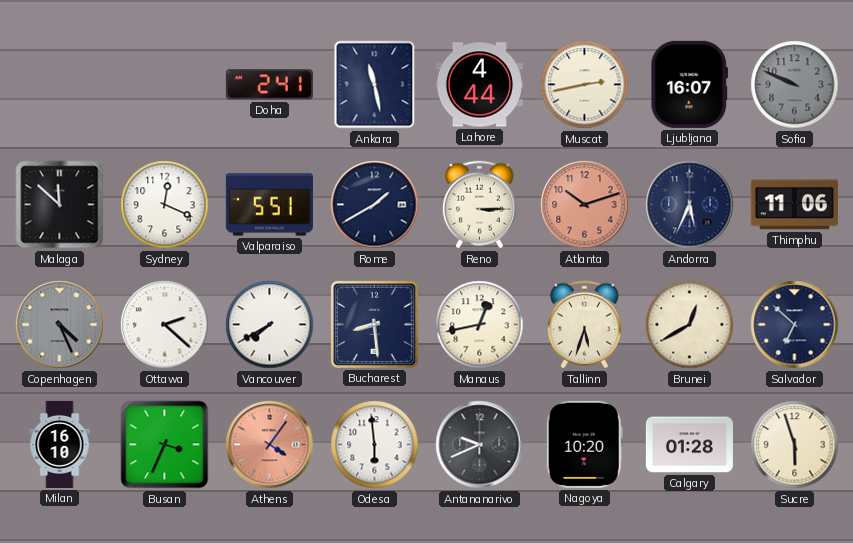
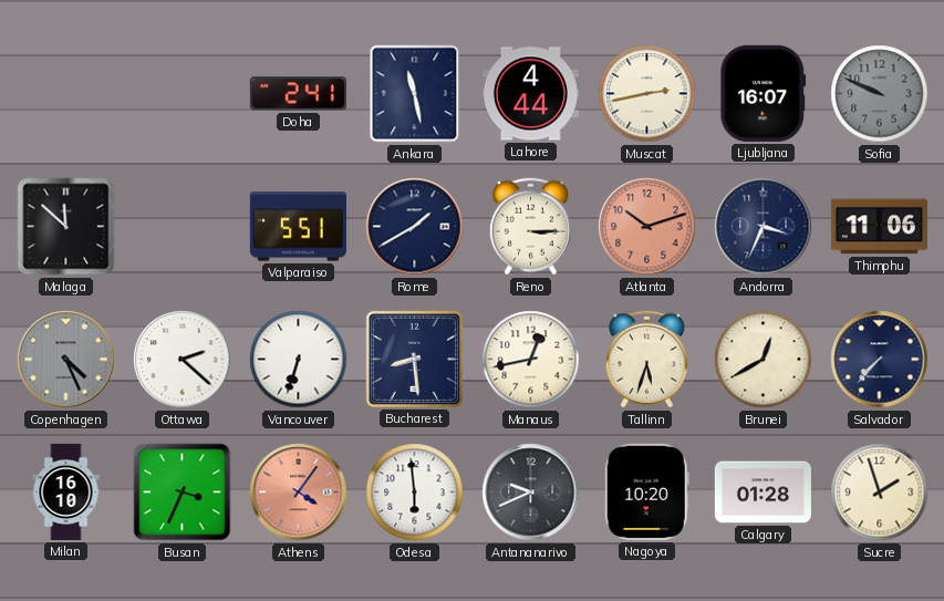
Sydney: 12:19 -> none
Andorra: 5:34 -> 3:34
Vancouver: 7:40 -> 6:33
Salvador: 6:52 -> 7:37
Sucre: 5:57 -> 1:57
